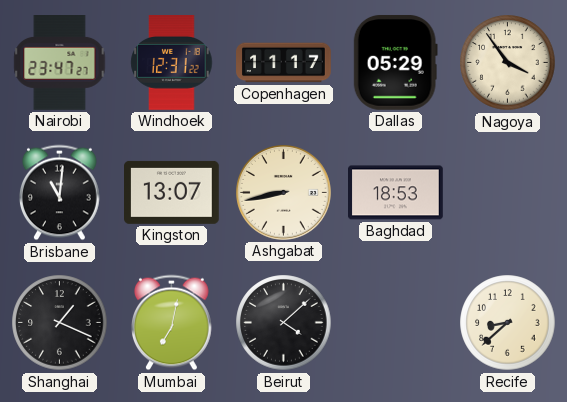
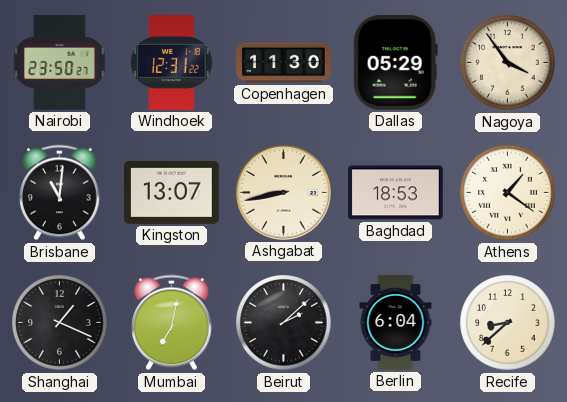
Nairobi: 23:47 -> 23:50
Copenhagen: 11:17 -> 11:30
Athens: none -> 1:21
Beirut: 4:08 -> 2:08
Berlin: none -> 6:04
